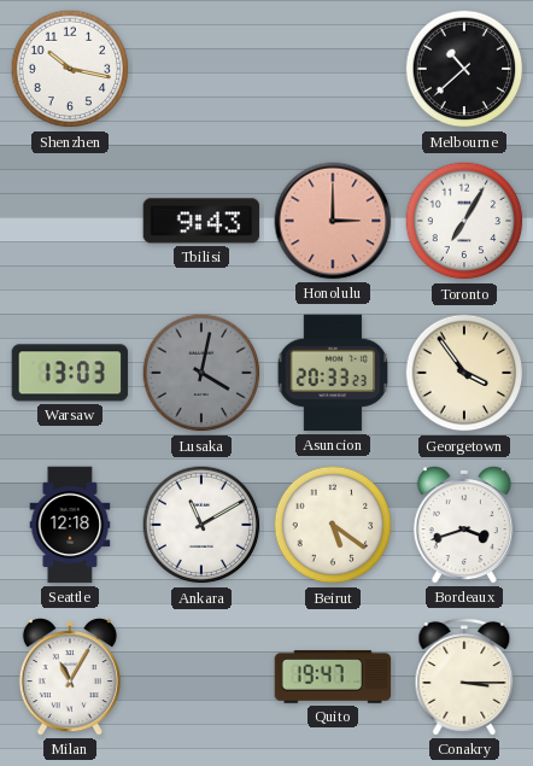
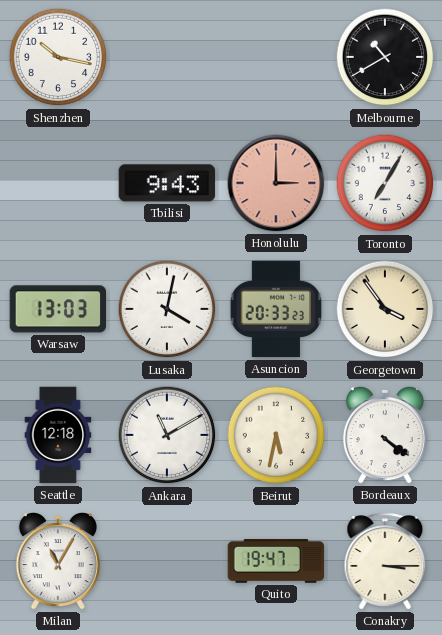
Melbourne: 10:38 -> 10:40
Lusaka dial: grey -> white
Beirut: 5:21 -> 5:32
Bordeaux: 3:42 -> 4:21
